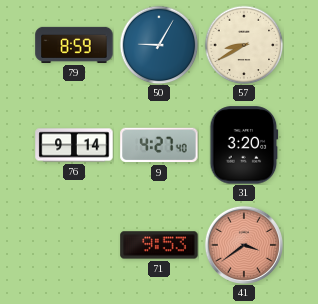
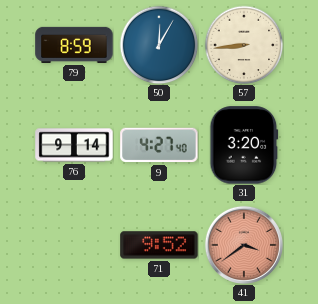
50: 9:05 -> 12:05
57: 8:40 -> 8:44
71: 9:53 -> 9:52
